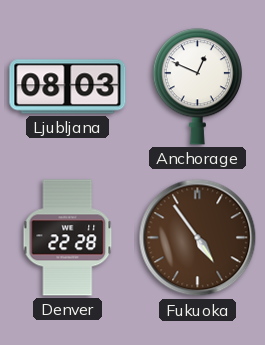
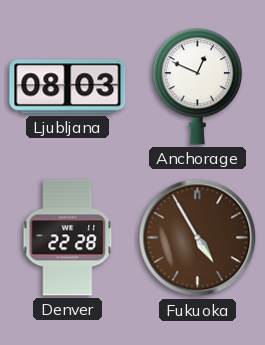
Fukuoka: 4:54 -> 4:55
